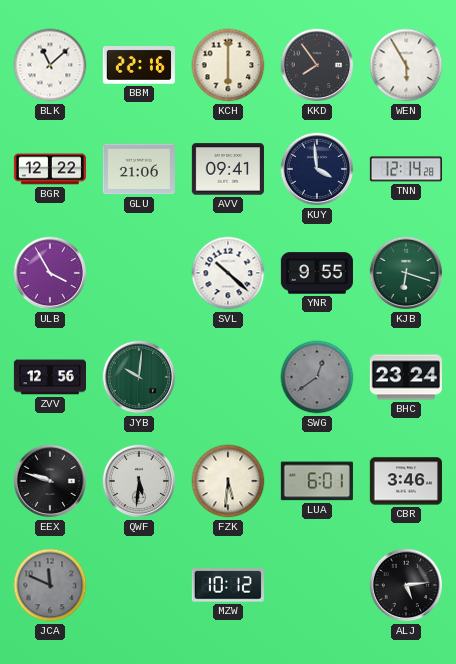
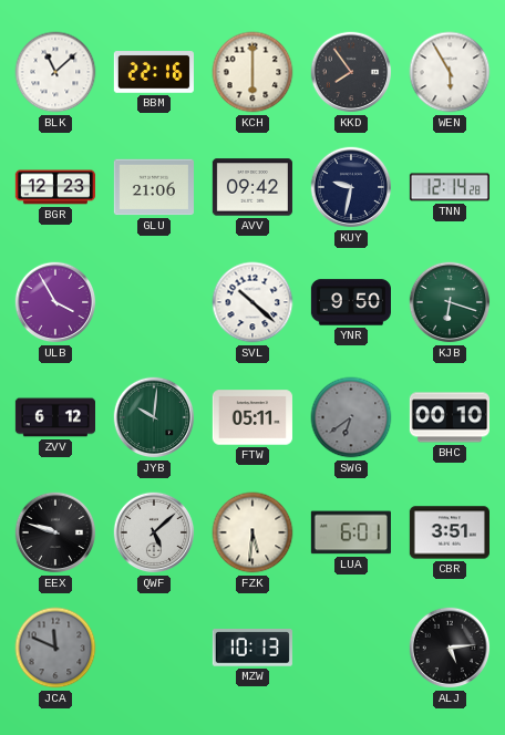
BGR: 12:22 -> 12:23
AVV: 09:41 -> 09:42
KUY: 3:59 -> 9:32
YNR: 9:55 -> 9:50
ZVV: 12:56 -> 6:12
FTW: none -> 05:11
SWG: 12:39 -> 6:39
BHC: 23:24 -> 00:10
QWF: 5:31 -> 5:08
CBR: 3:46 -> 3:51
MZW: 10:12 -> 10:13
